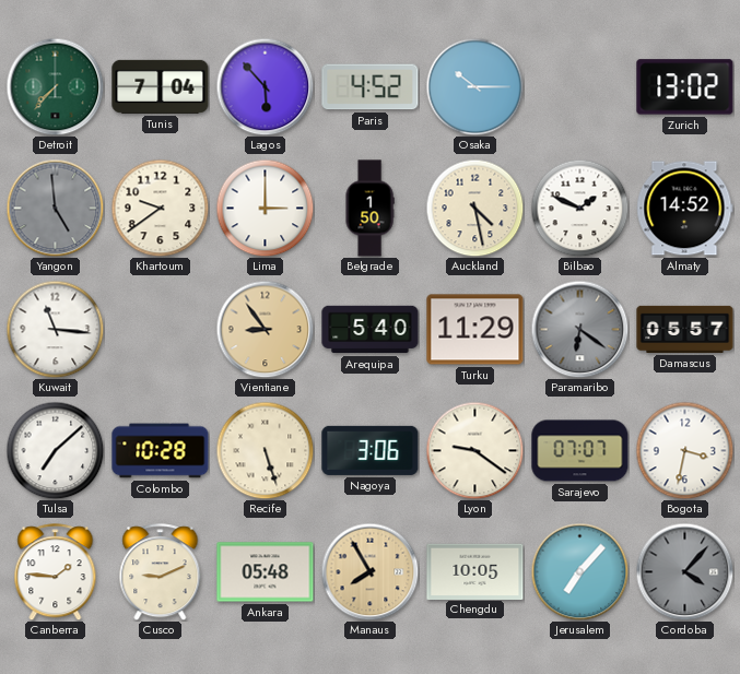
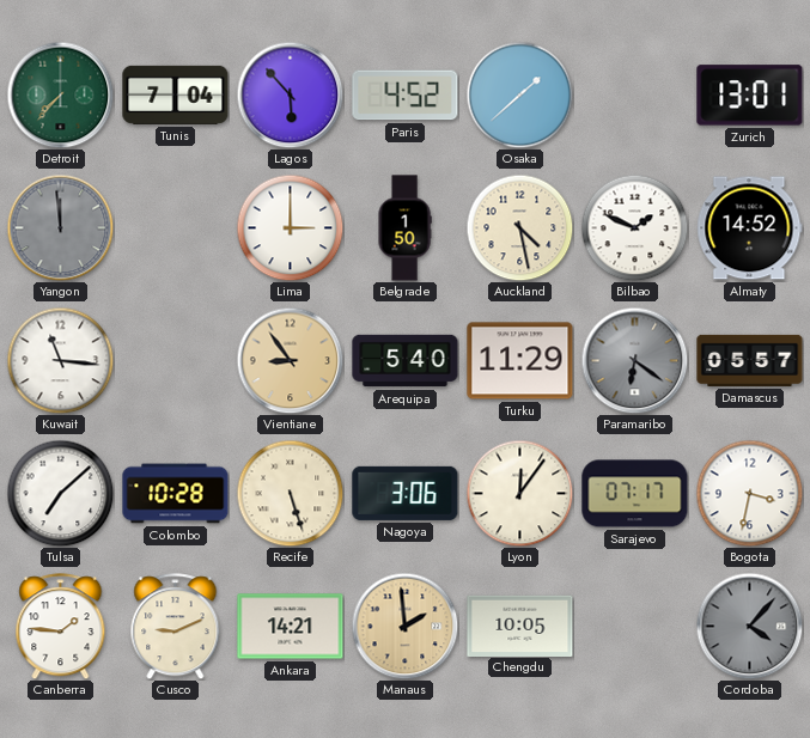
Osaka: 10:15 -> 1:38
Zurich: 13:02 -> 13:01
Yangon: 4:59 -> 11:59
Khartoum: 9:39 -> none
Lyon: 9:21 -> 12:06
Sarajevo: 07:07 -> 07:17
Ankara: 05:48 -> 14:21
Manaus: 7:55 -> 1:59
Jerusalem: 7:07 -> none
